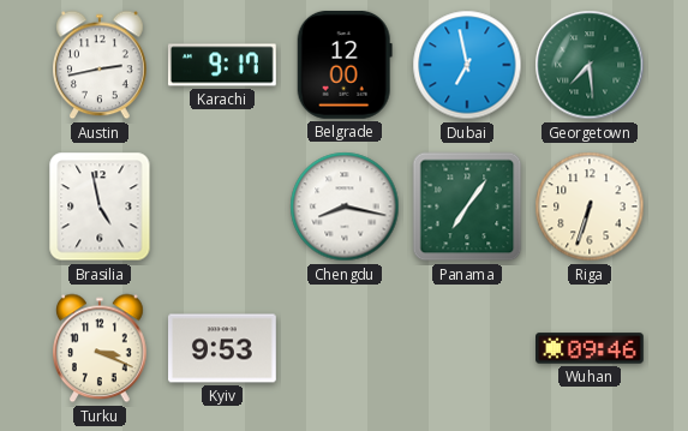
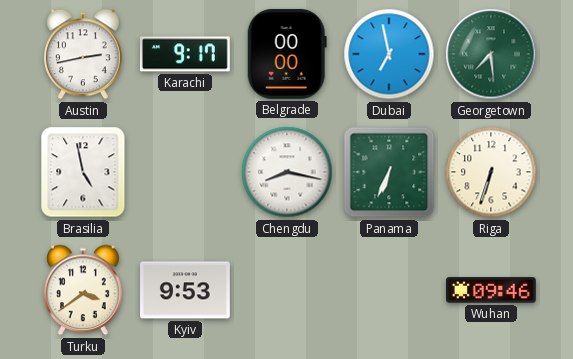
Belgrade: 12:00 -> 00:00
Panama: 7:06 -> 6:34
Turku: 3:19 -> 3:39
